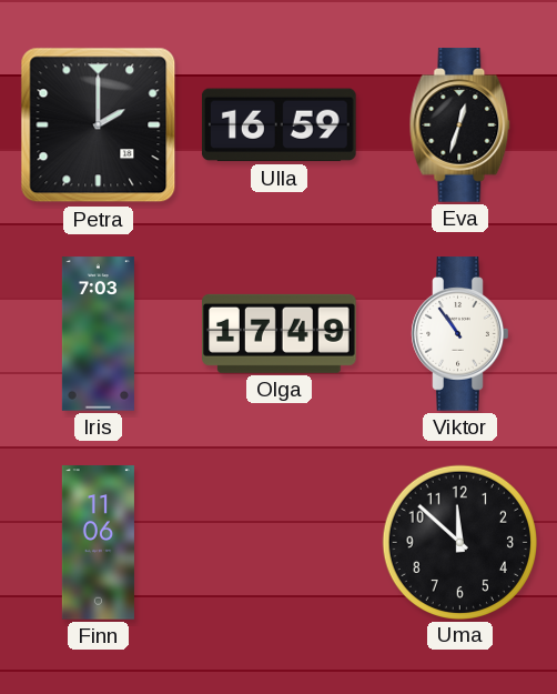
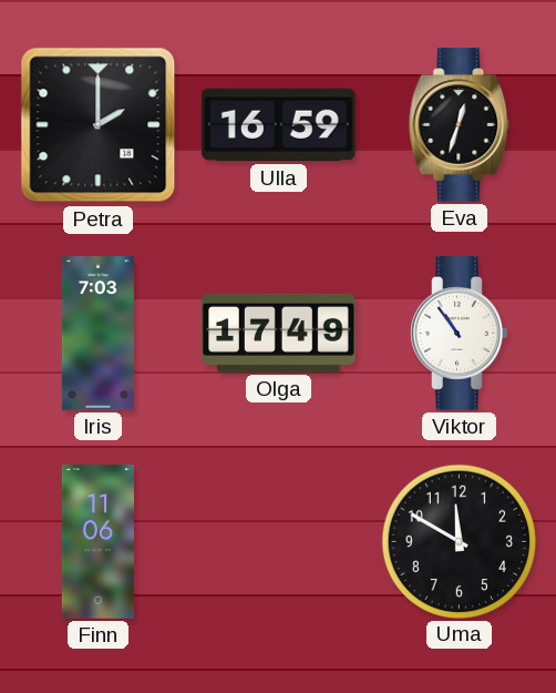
Uma: 11:52 -> 11:50
